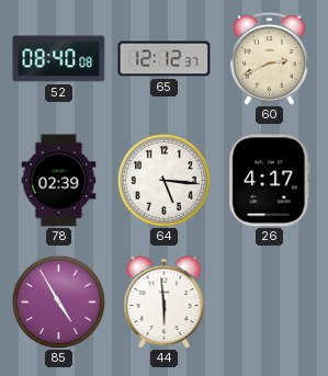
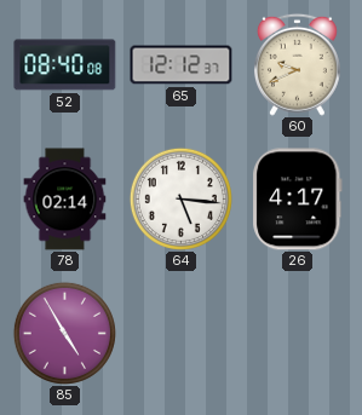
60: 2:41 -> 9:41
78: 02:39 -> 02:14
44: 5:59 -> none
